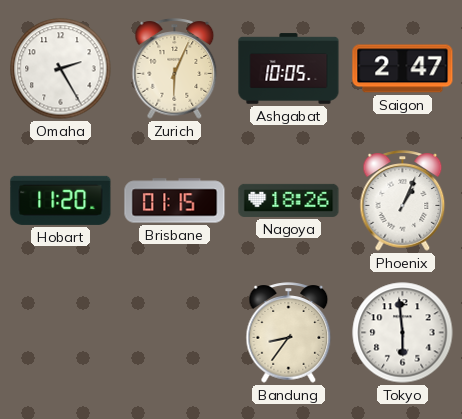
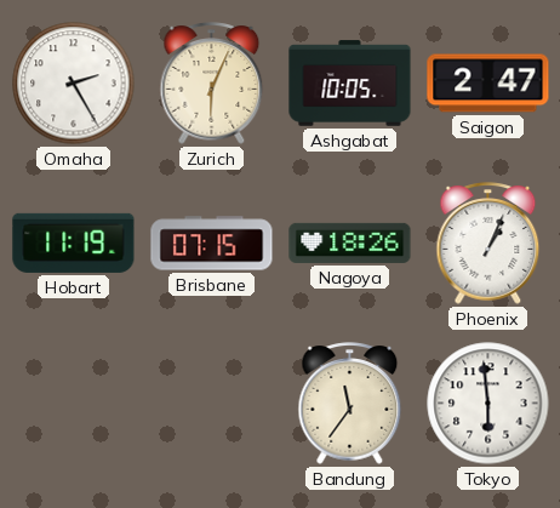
Hobart: 11:20 -> 11:19
Brisbane: 01:15 -> 07:15
Bandung: 8:36 -> 11:36
